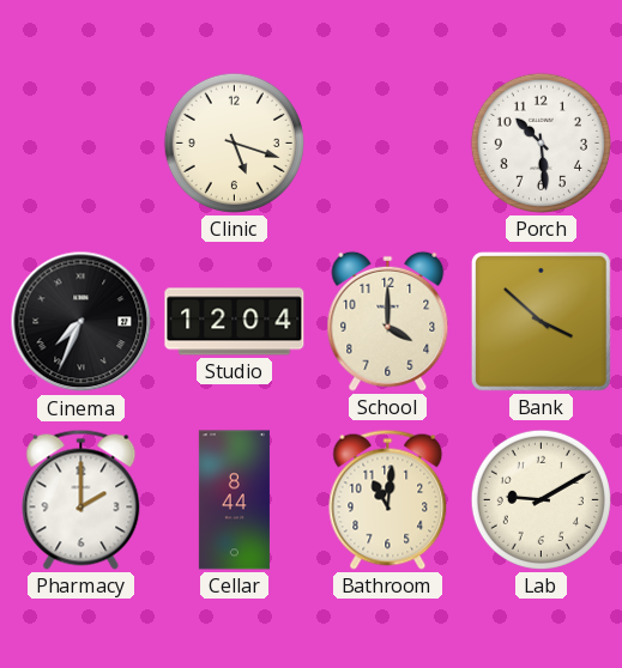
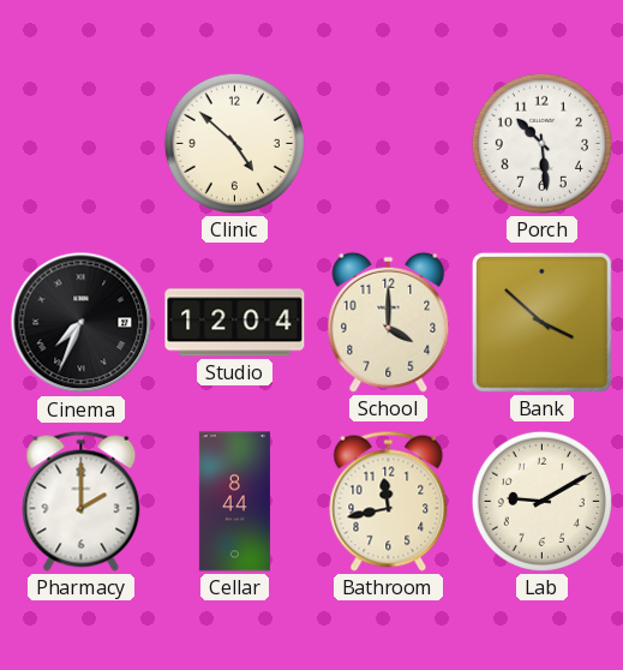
Clinic: 5:18 -> 4:52
Bathroom: 11:01 -> 11:43
